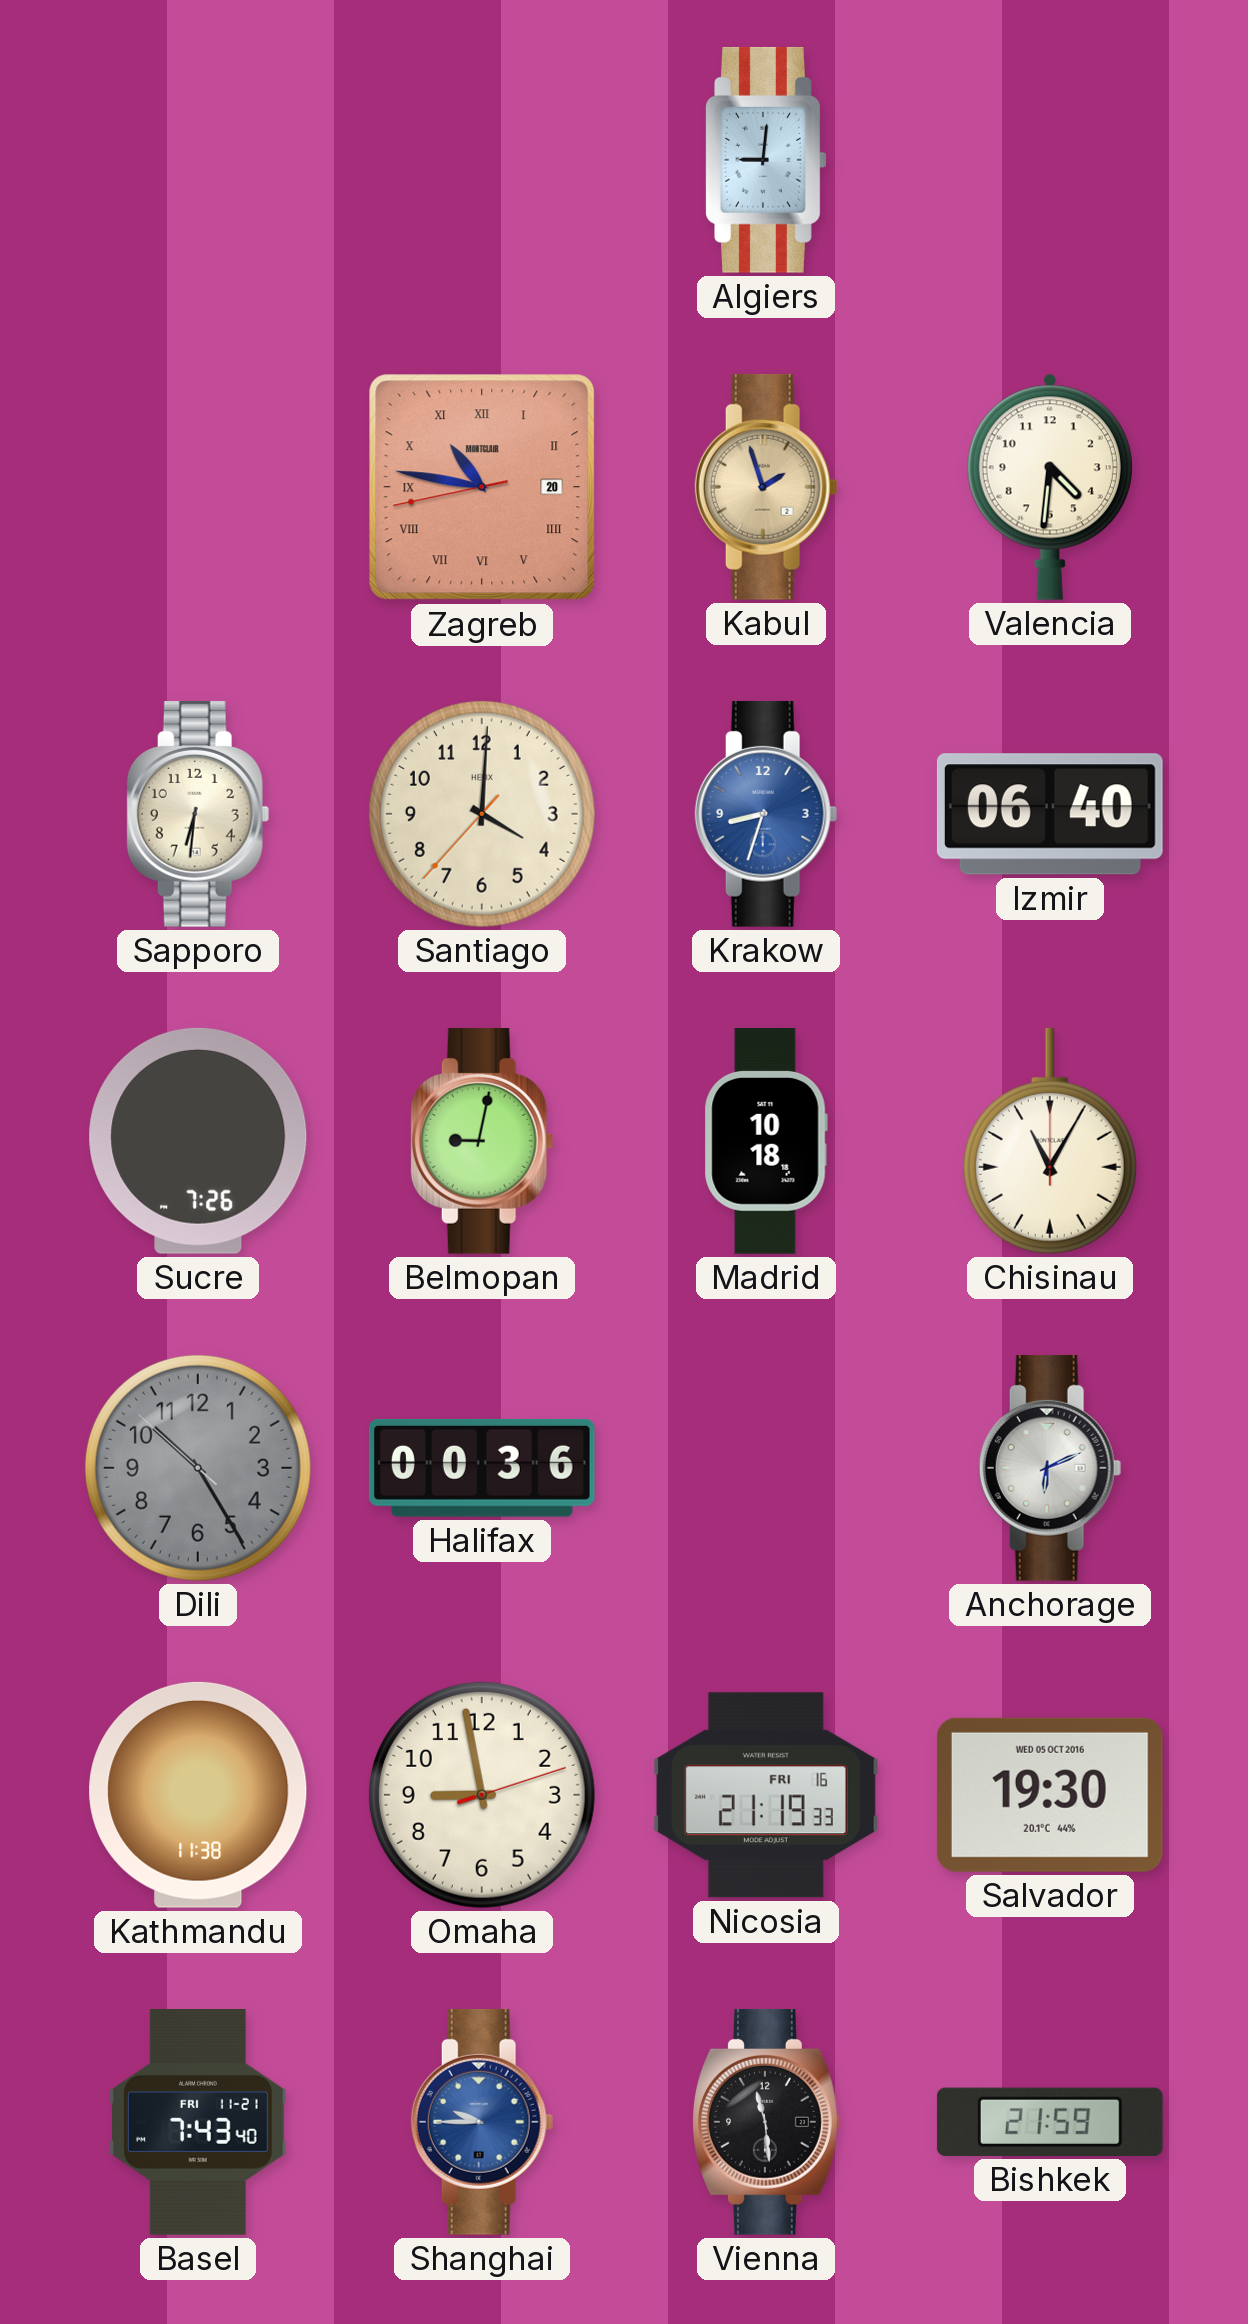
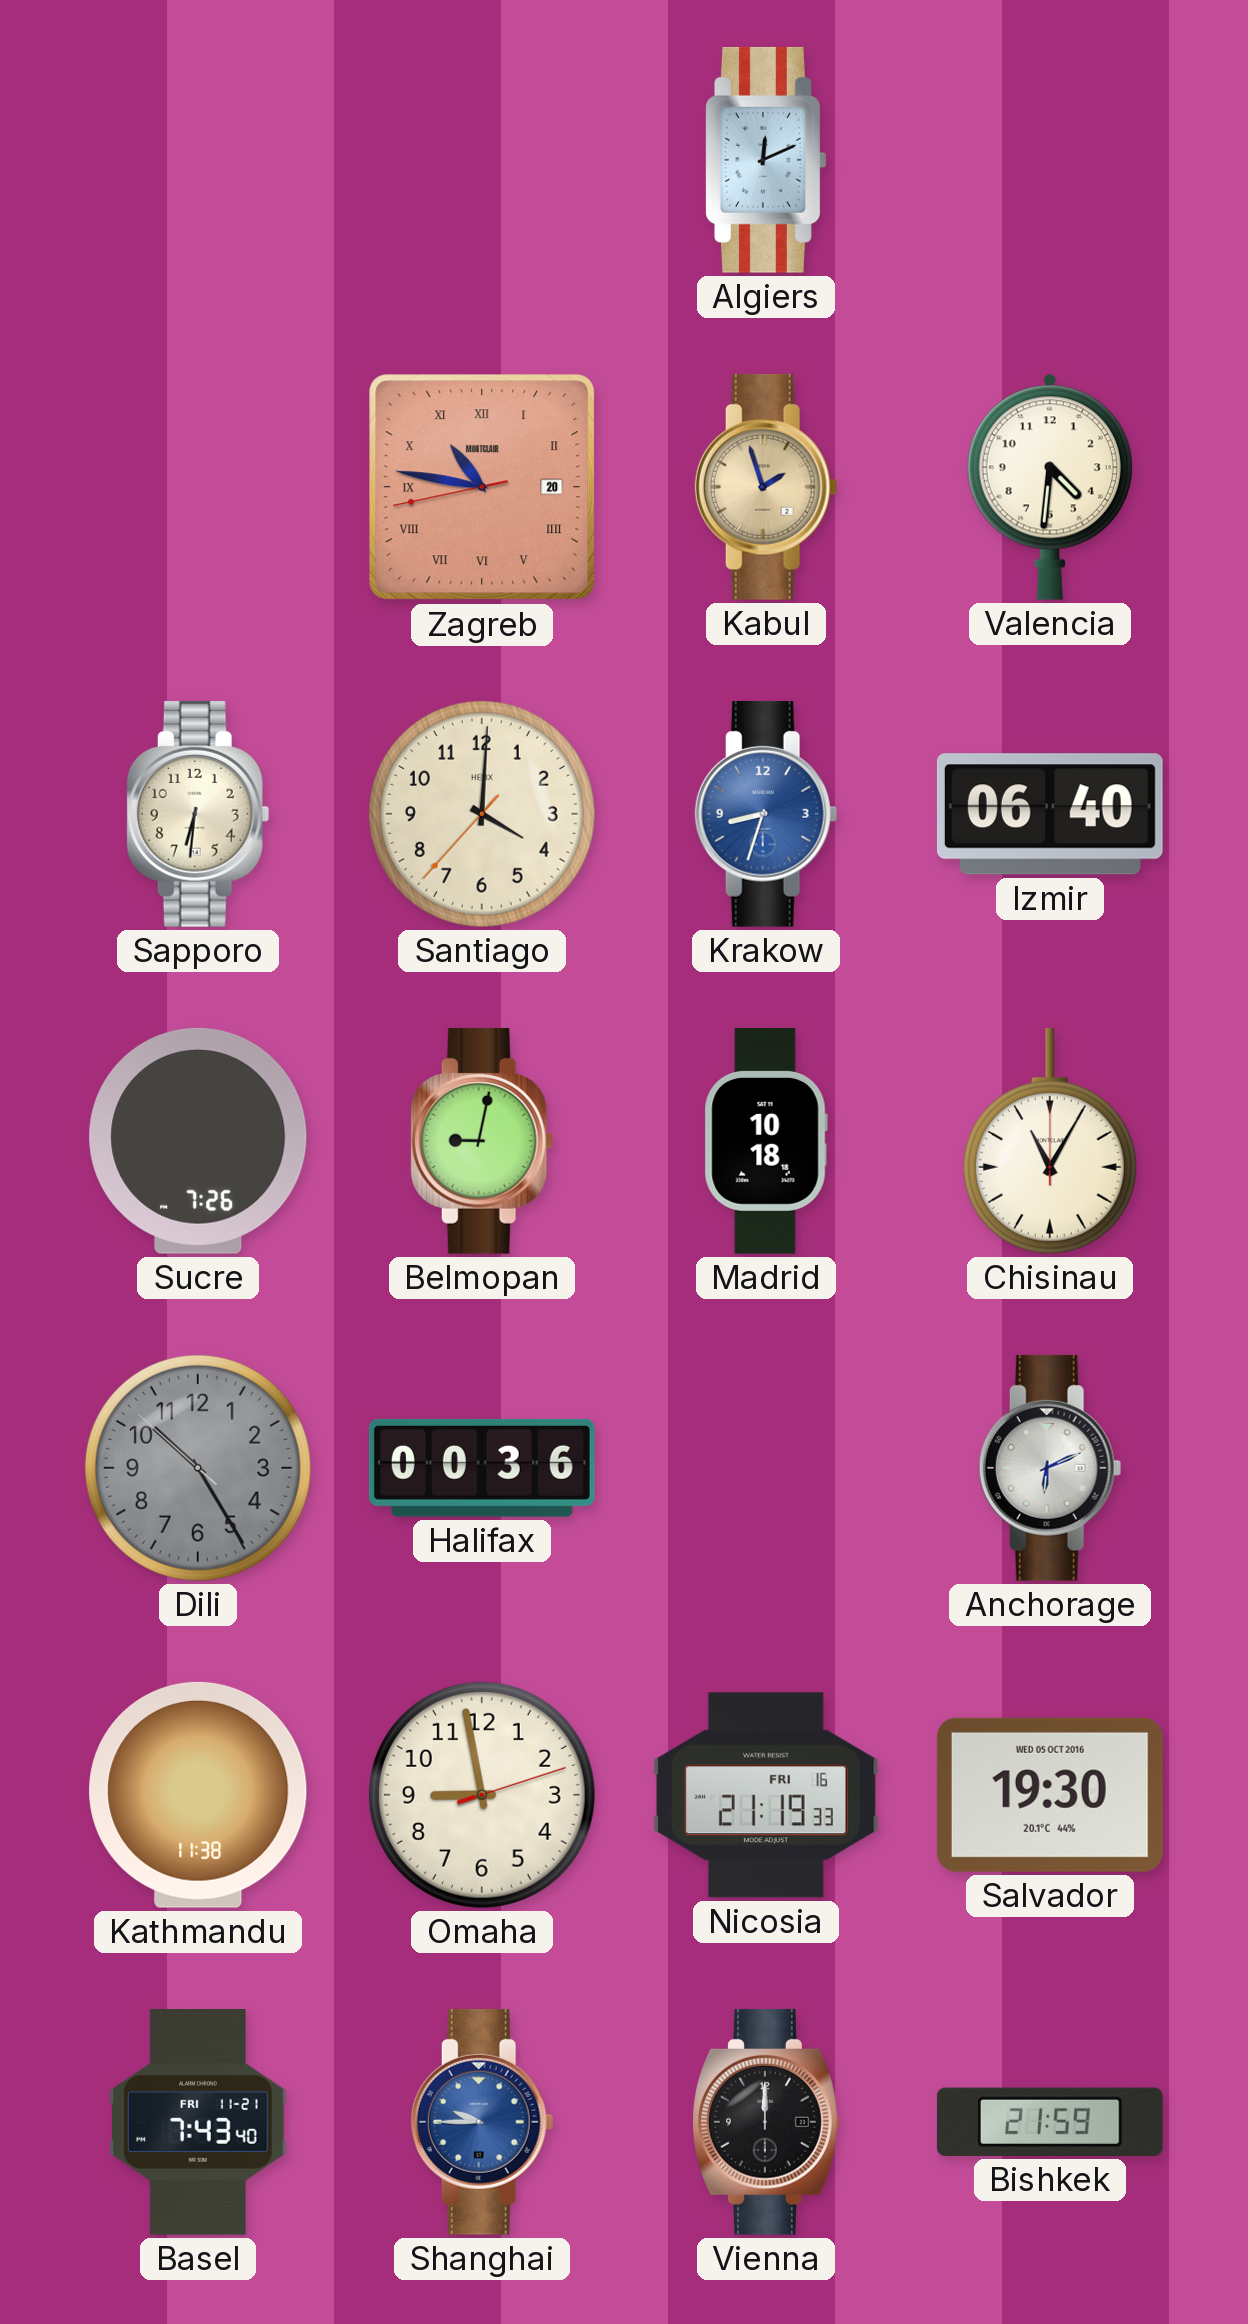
Algiers: 9:01 -> 12:11
Vienna: 11:29 -> 12:00
